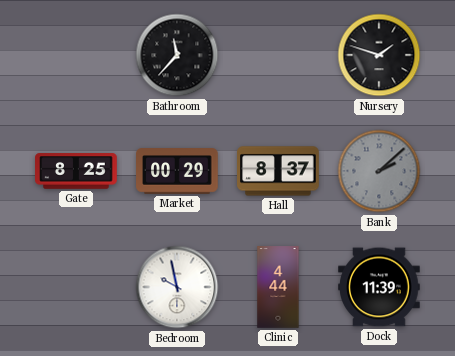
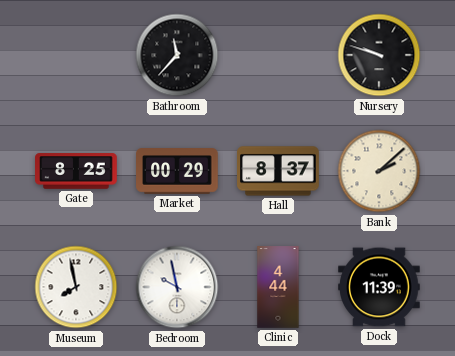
Nursery: 1:48 -> 9:48
Bank dial: grey -> cream
Museum: none -> 7:58
